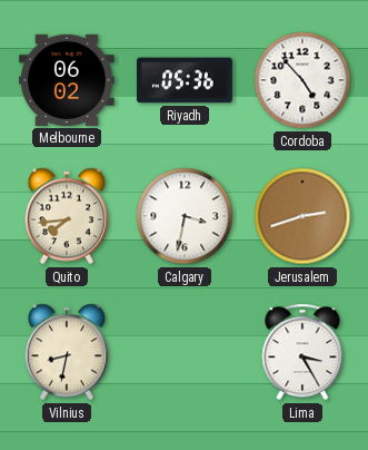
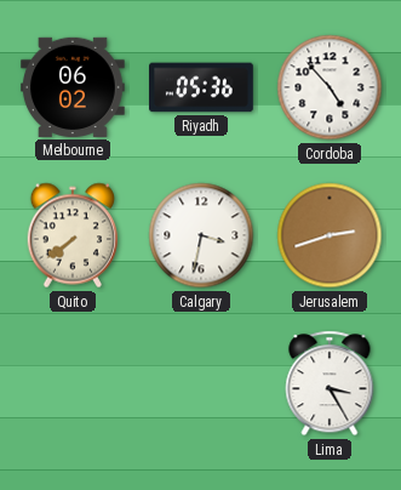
Quito: 7:44 -> 7:39
Vilnius: 8:32 -> none
